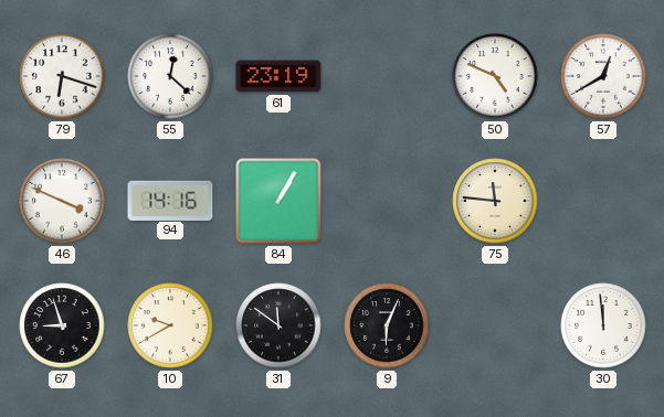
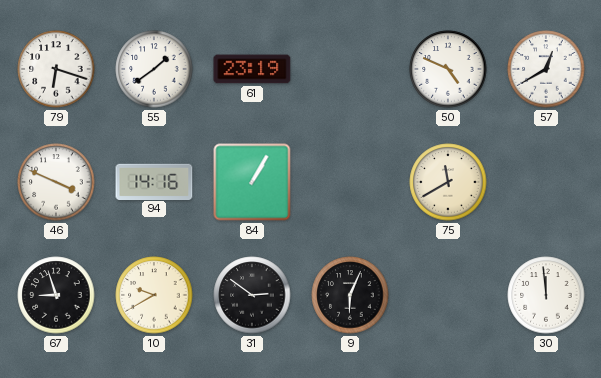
55: 12:22 -> 1:39
75: 11:46 -> 11:40
31: 11:51 -> 2:51
